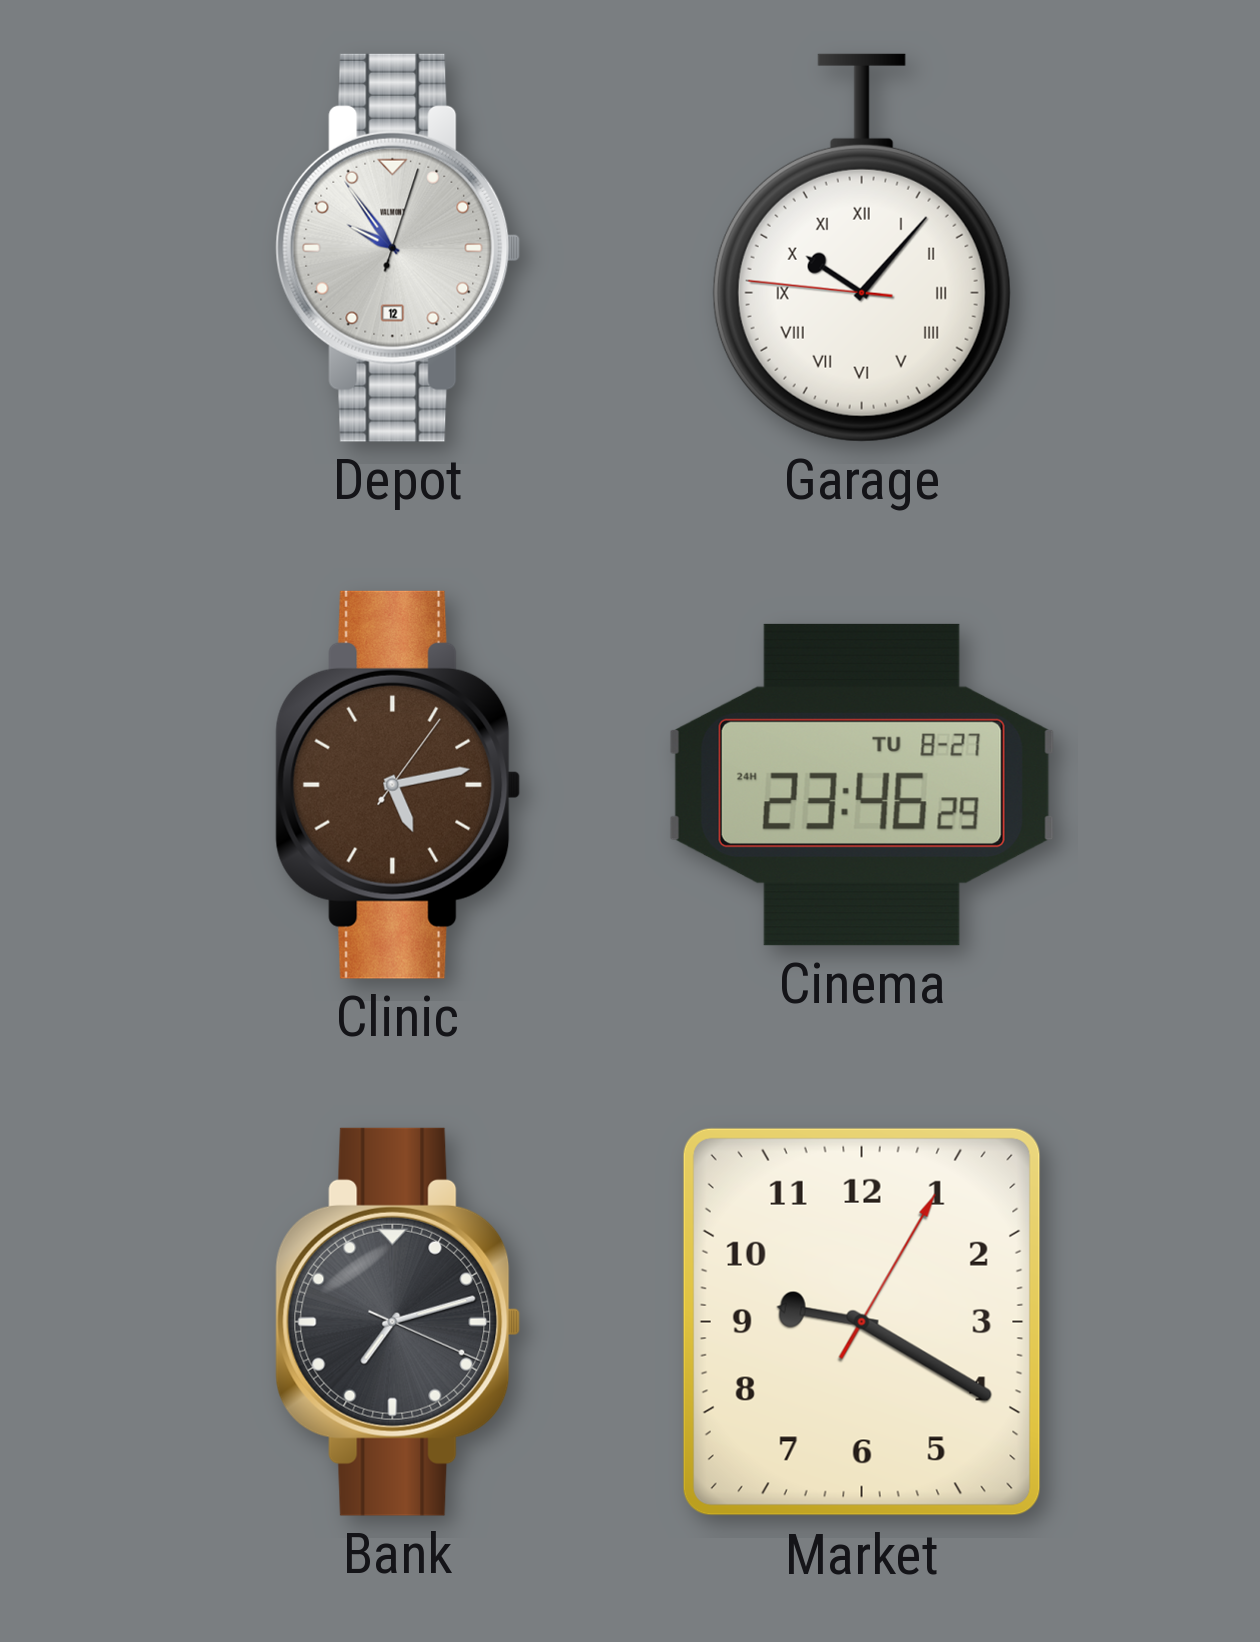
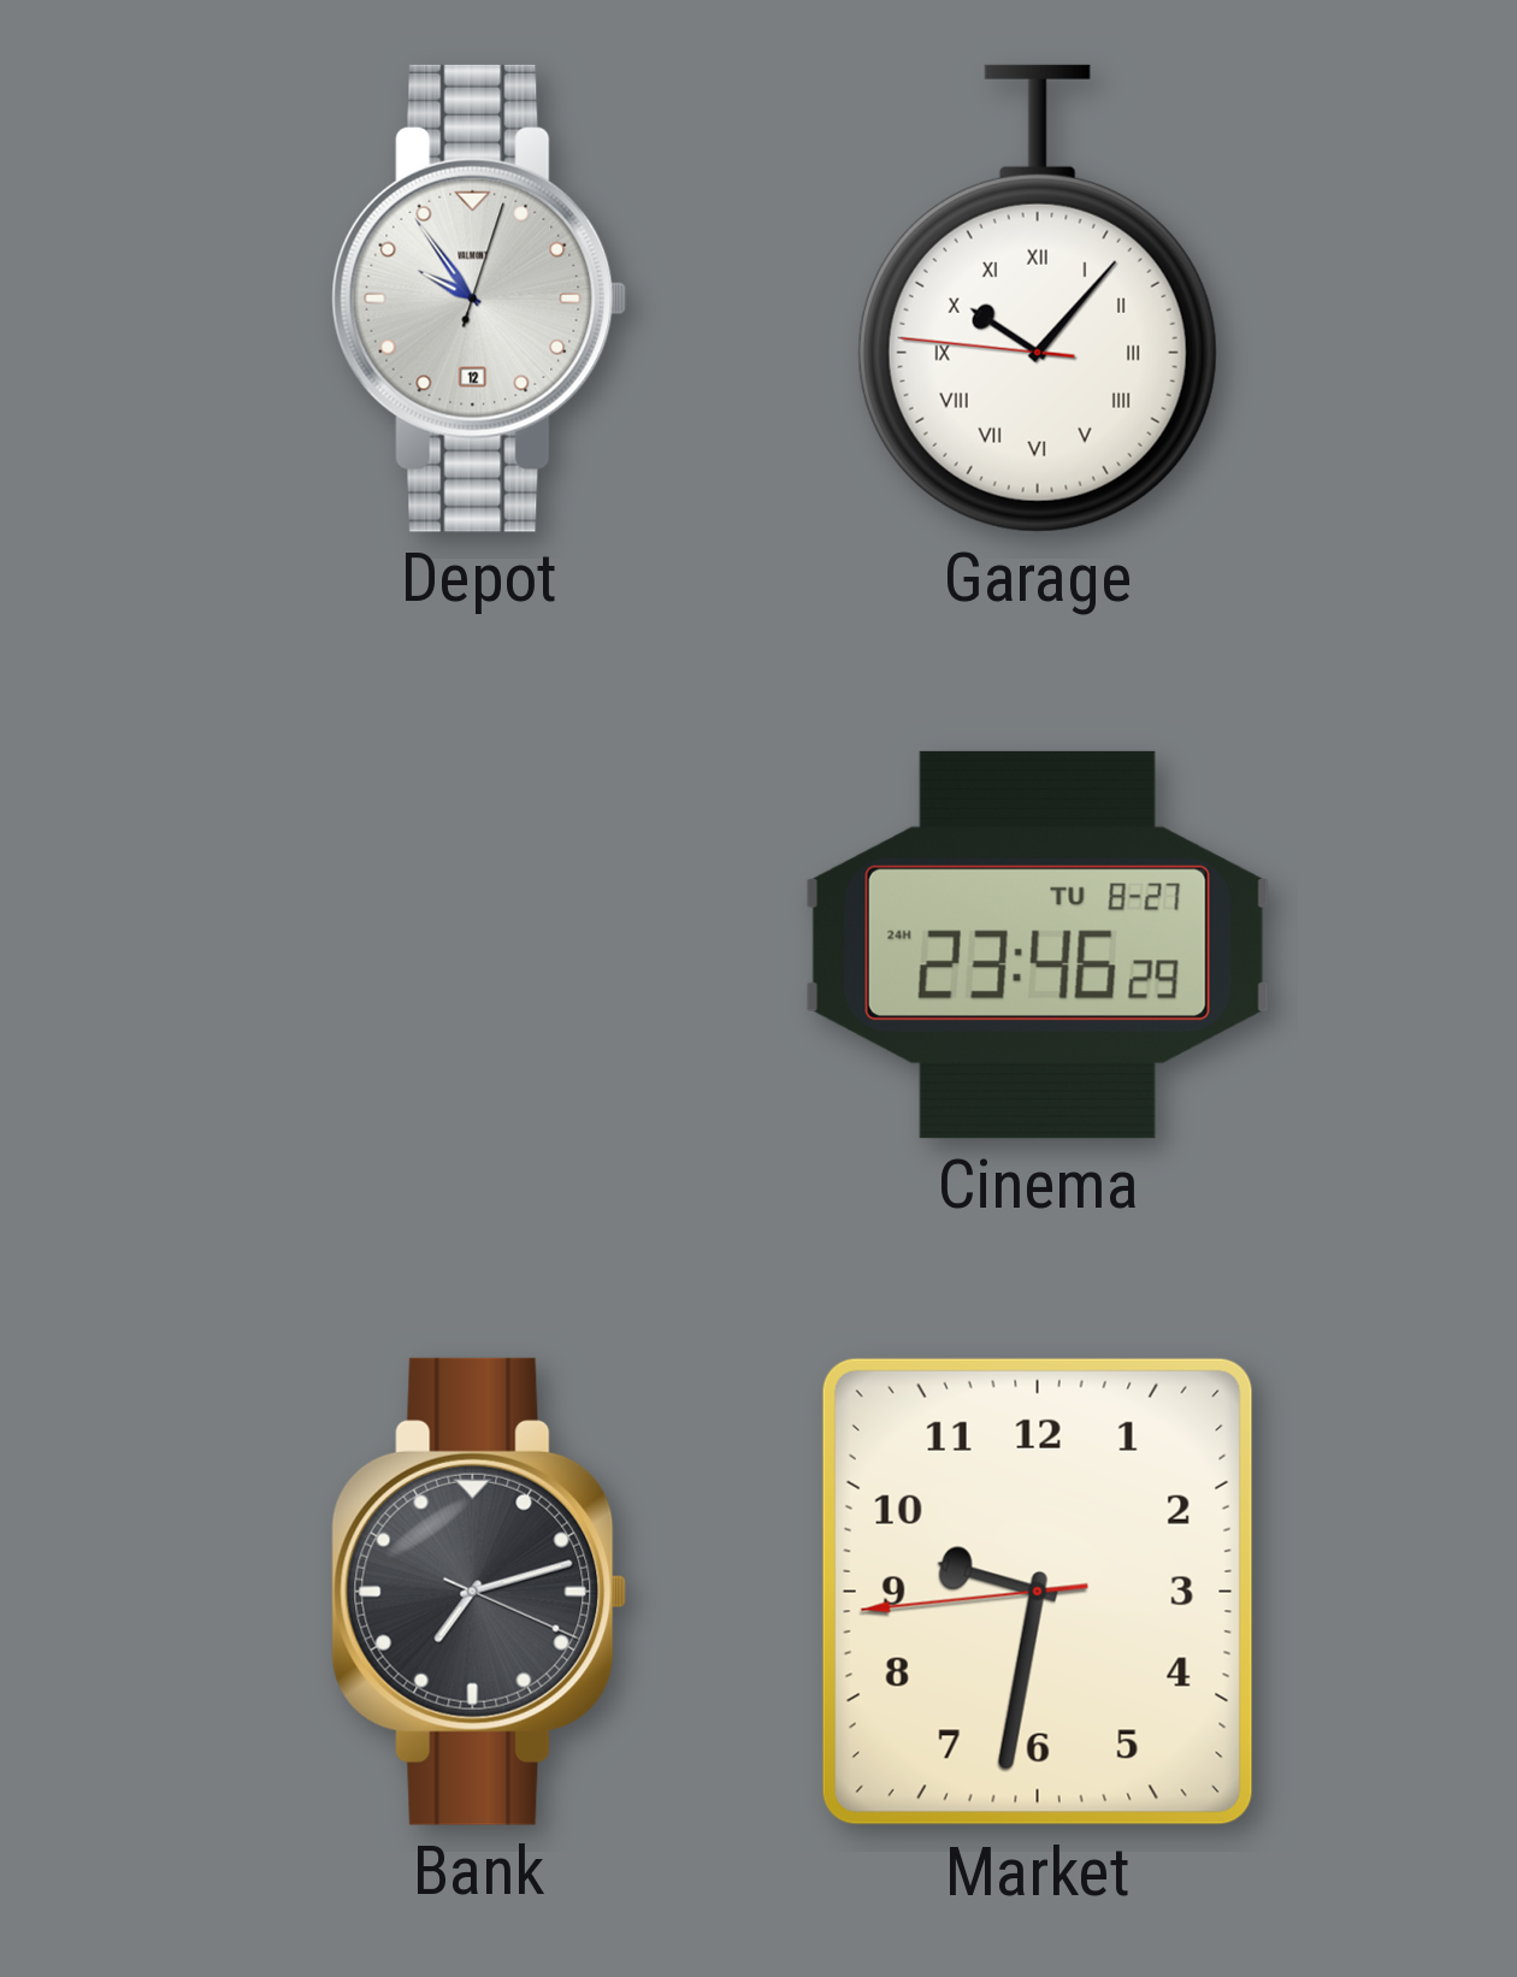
Clinic: 5:13 -> none
Market: 9:20 -> 9:31
